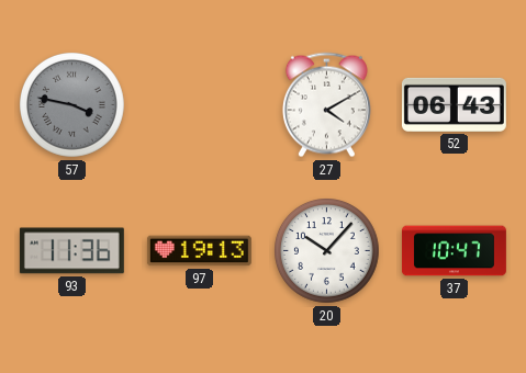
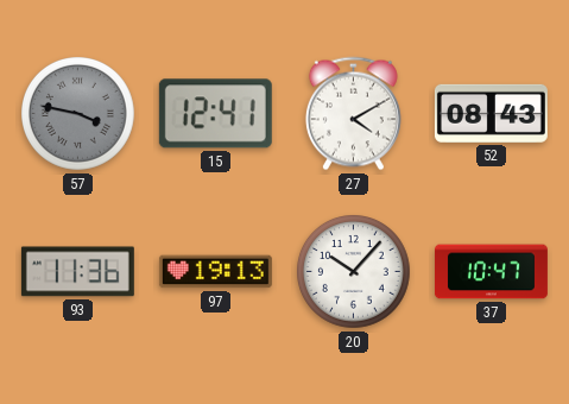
15: none -> 12:41
52: 06:43 -> 08:43
